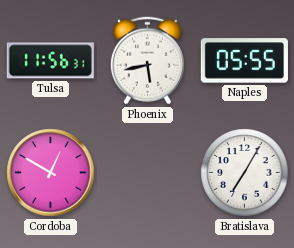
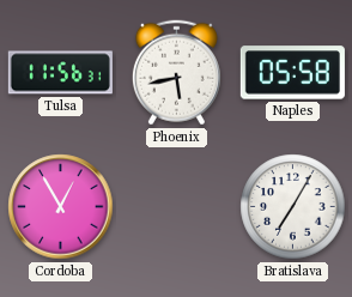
Naples: 05:55 -> 05:58
Cordoba: 12:50 -> 12:55
